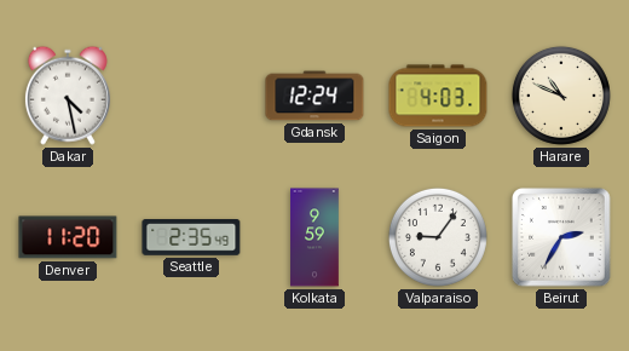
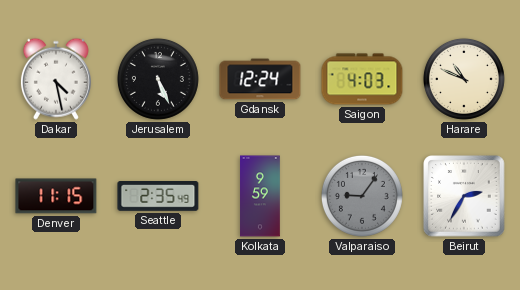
Jerusalem: none -> 5:26
Denver: 11:20 -> 11:15
Valparaiso dial: white -> grey
